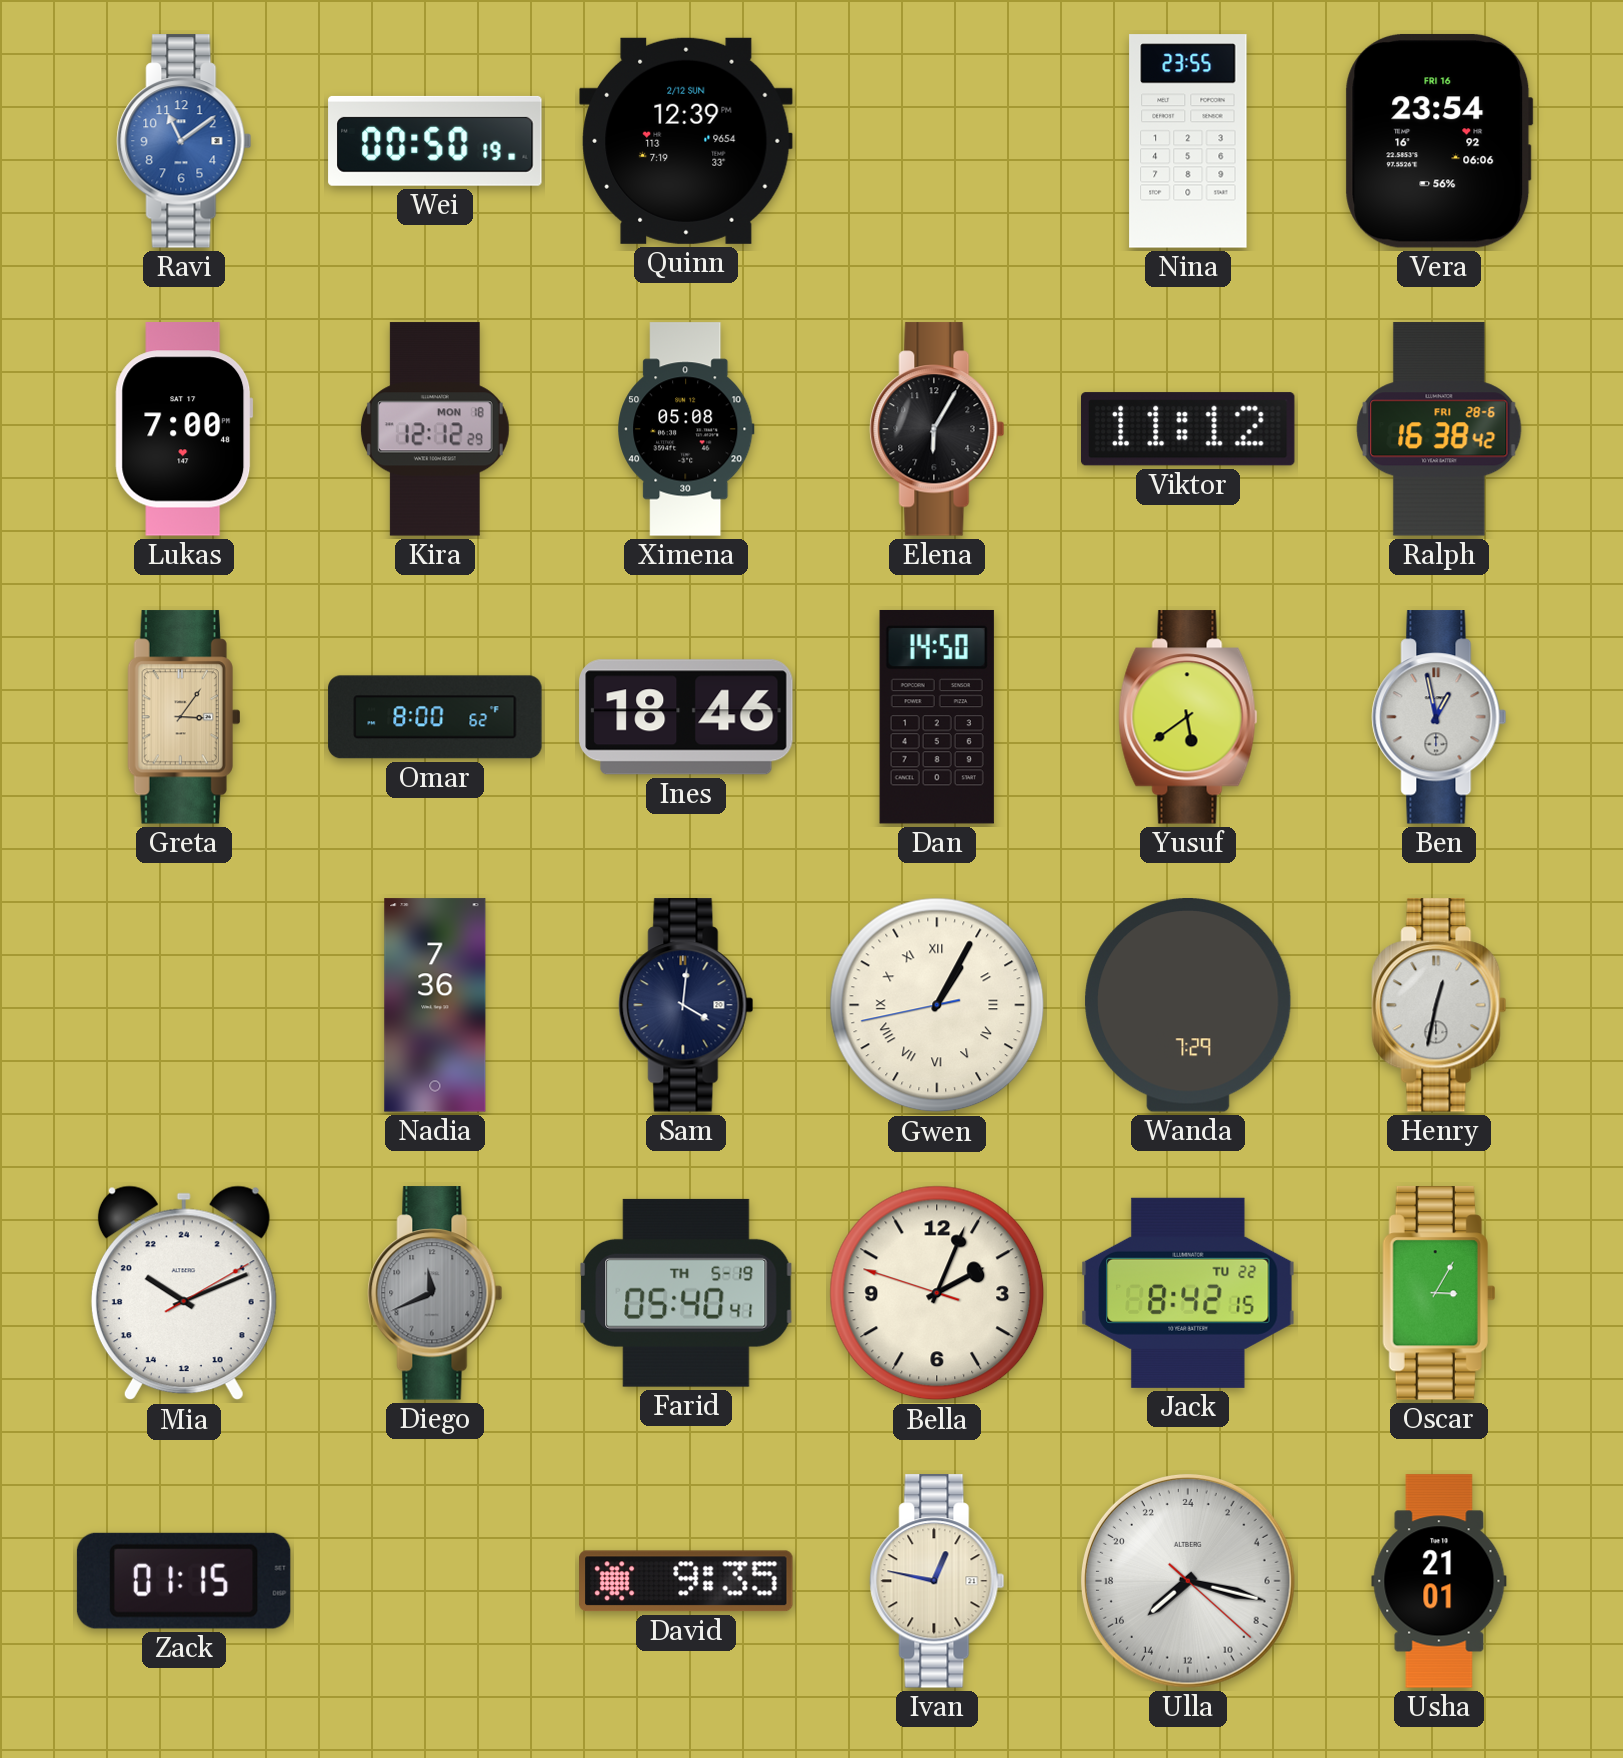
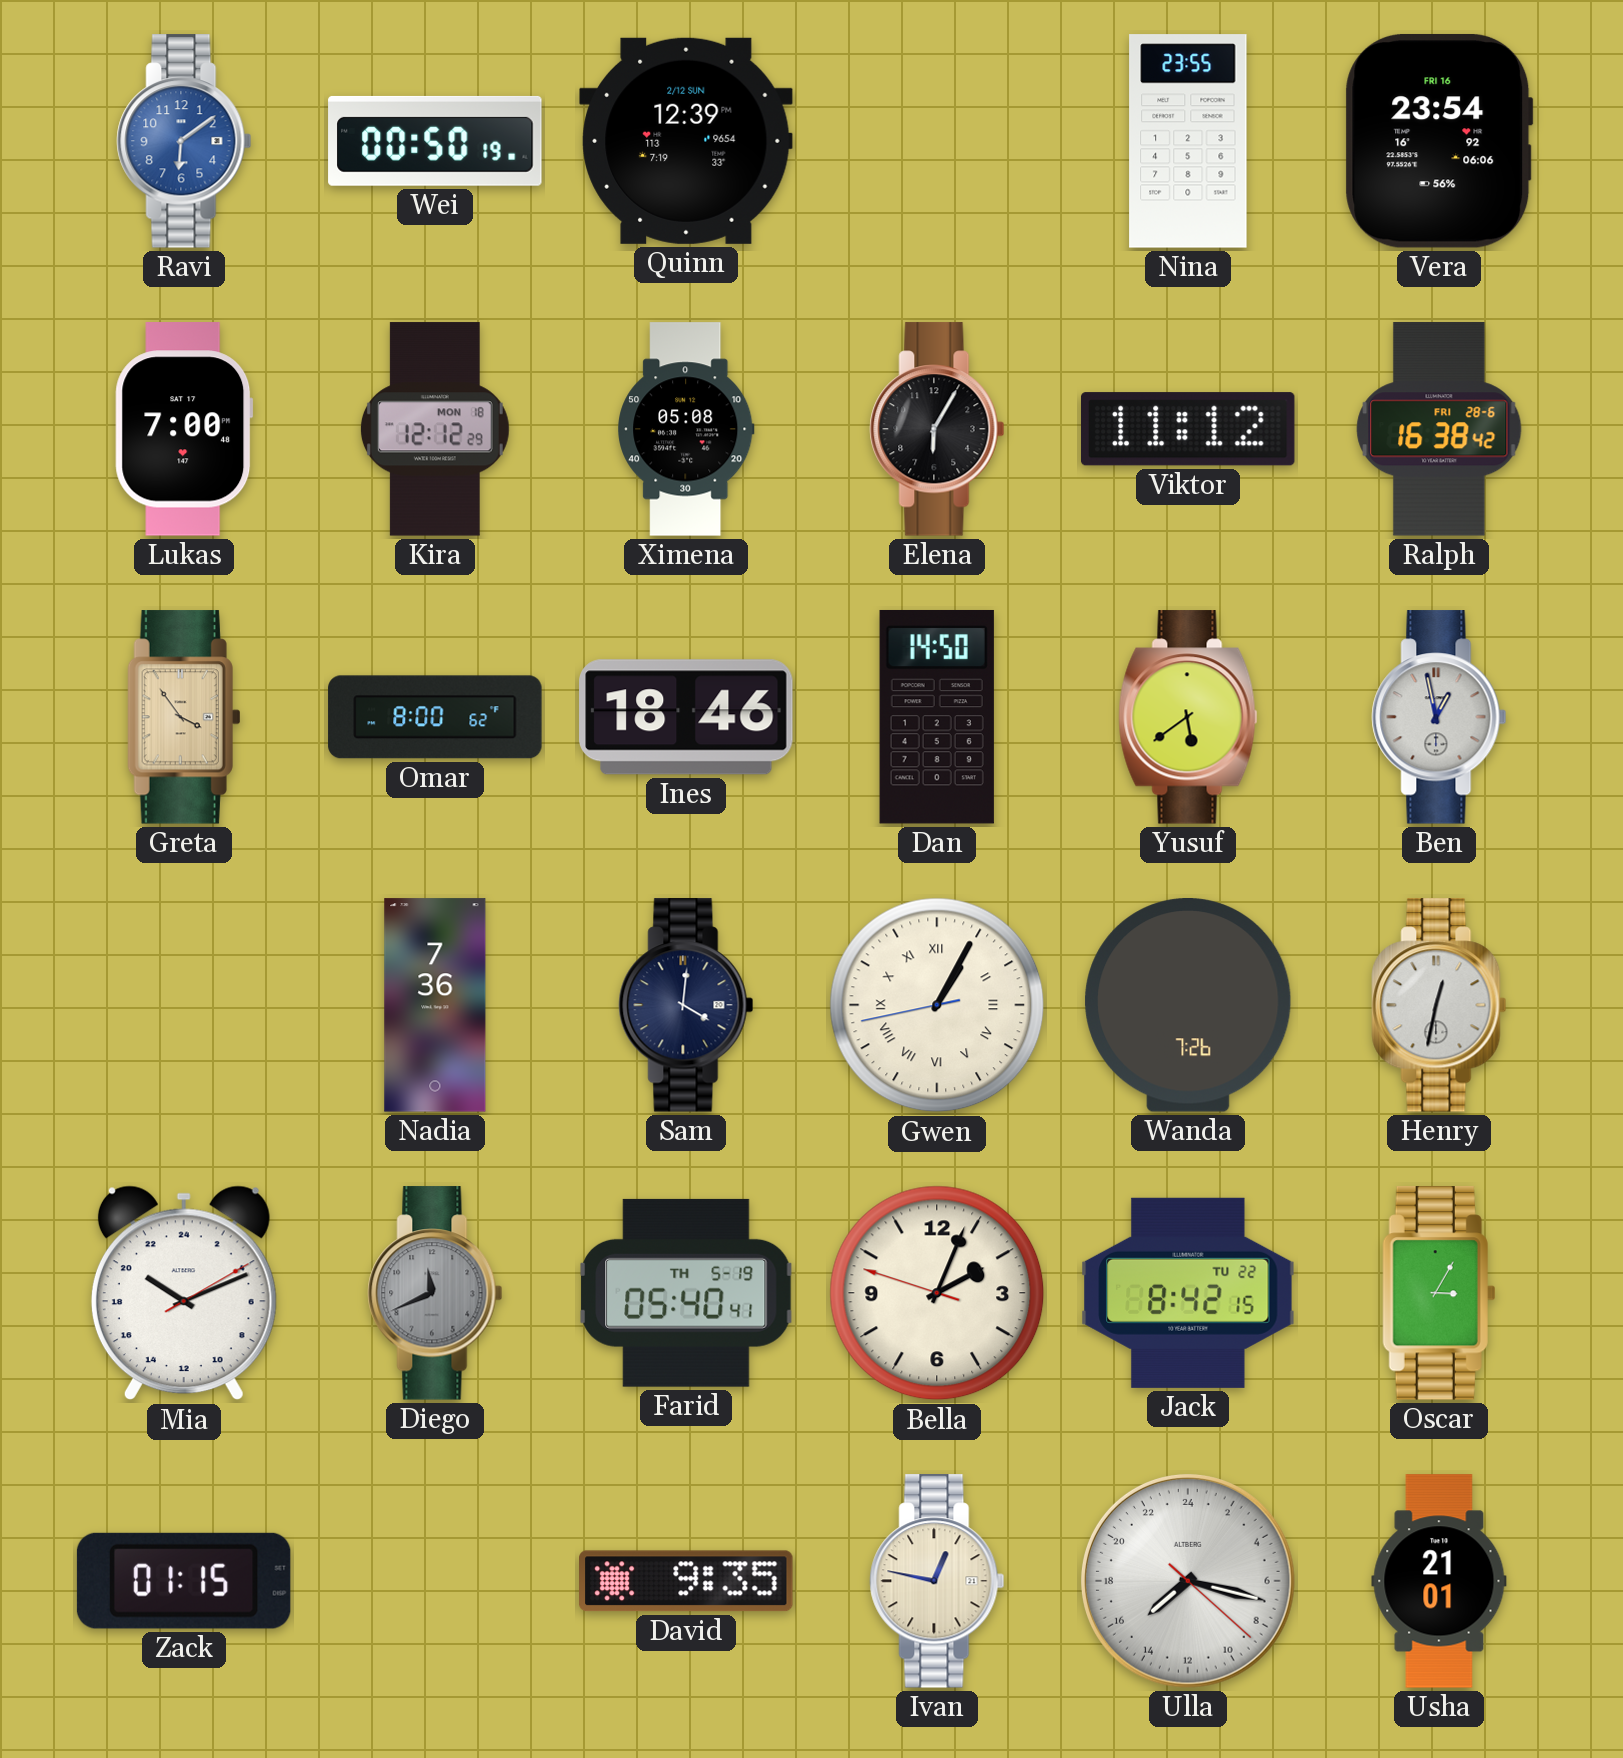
Ravi: 11:09 -> 6:09
Greta: 3:06 -> 3:54
Wanda: 7:29 -> 7:26
